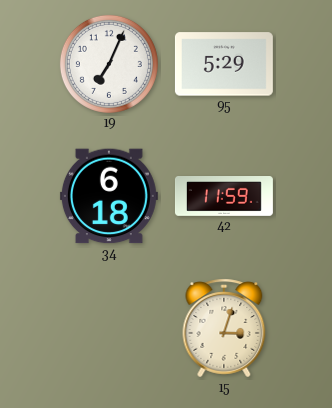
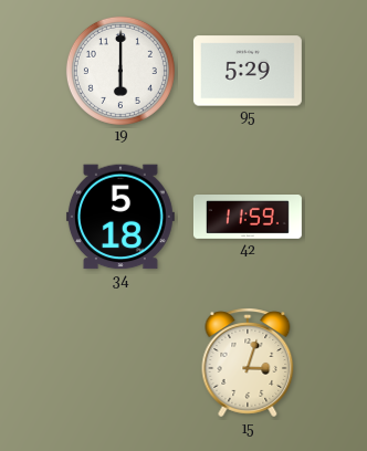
19: 7:04 -> 6:00
34: 6:18 -> 5:18
